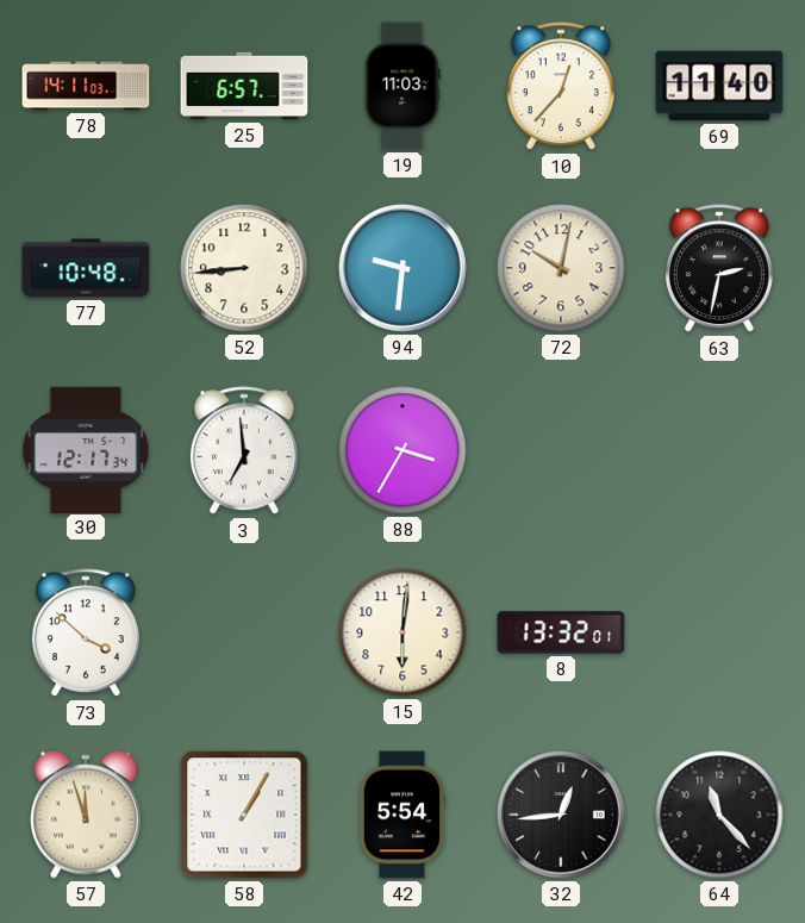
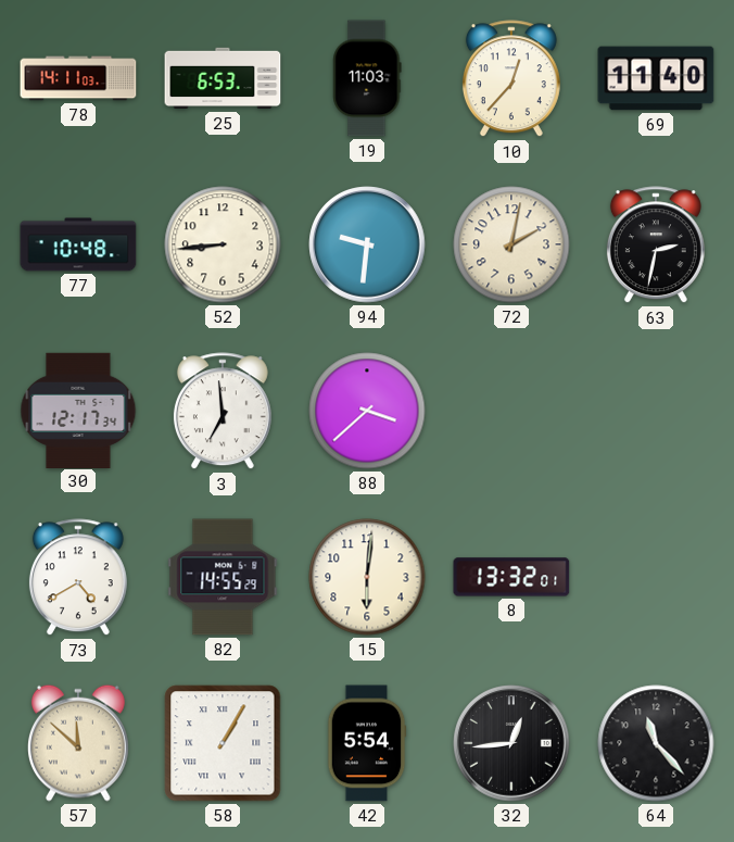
25: 6:57 -> 6:53
72: 10:02 -> 2:02
88: 3:35 -> 3:38
73: 3:52 -> 4:40
82: none -> 14:55
57: 11:57 -> 11:52
